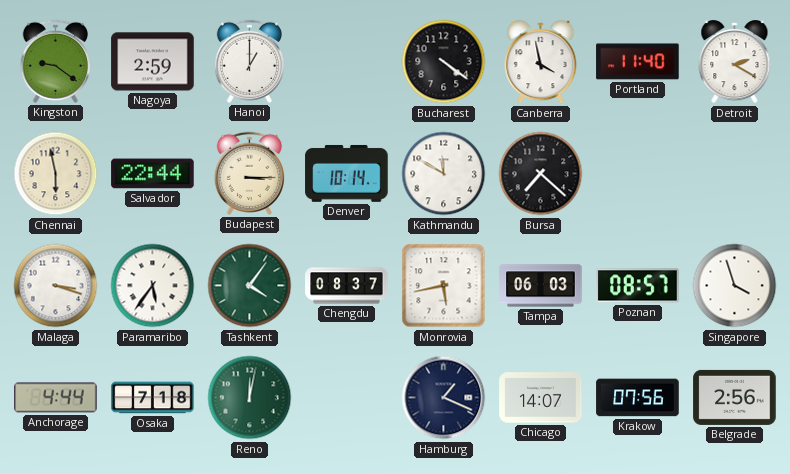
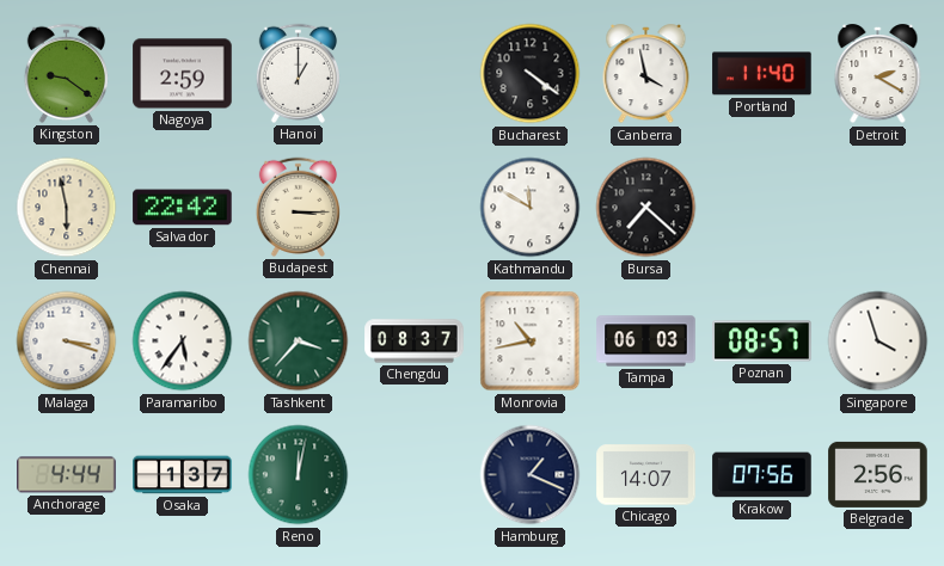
Salvador: 22:44 -> 22:42
Denver: 10:14 -> none
Tashkent: 4:06 -> 3:37
Monrovia: 5:43 -> 10:43
Osaka: 7:18 -> 1:37
